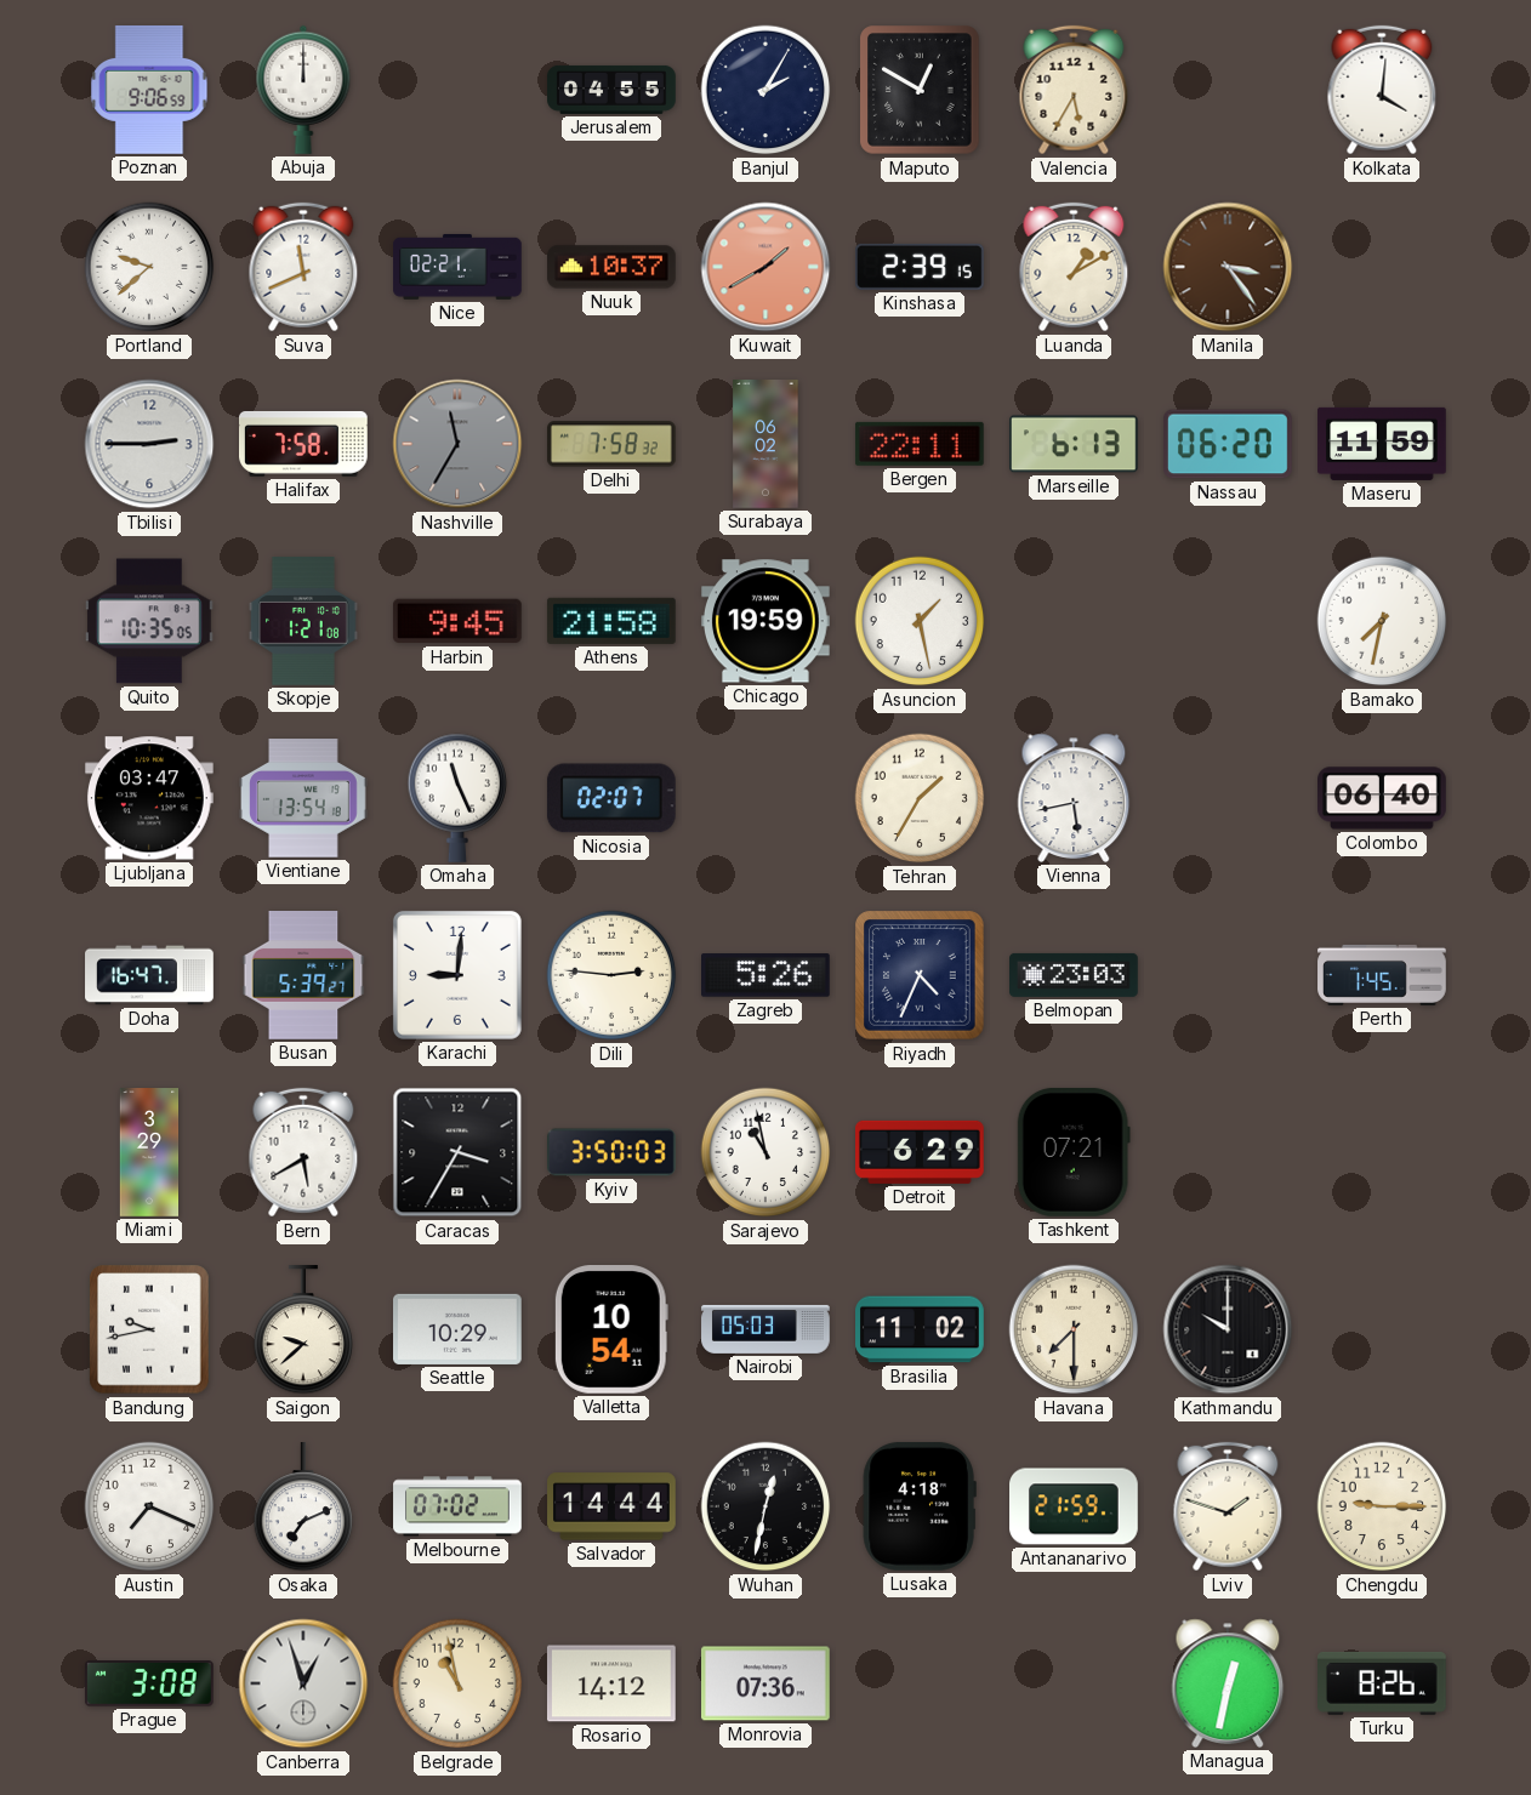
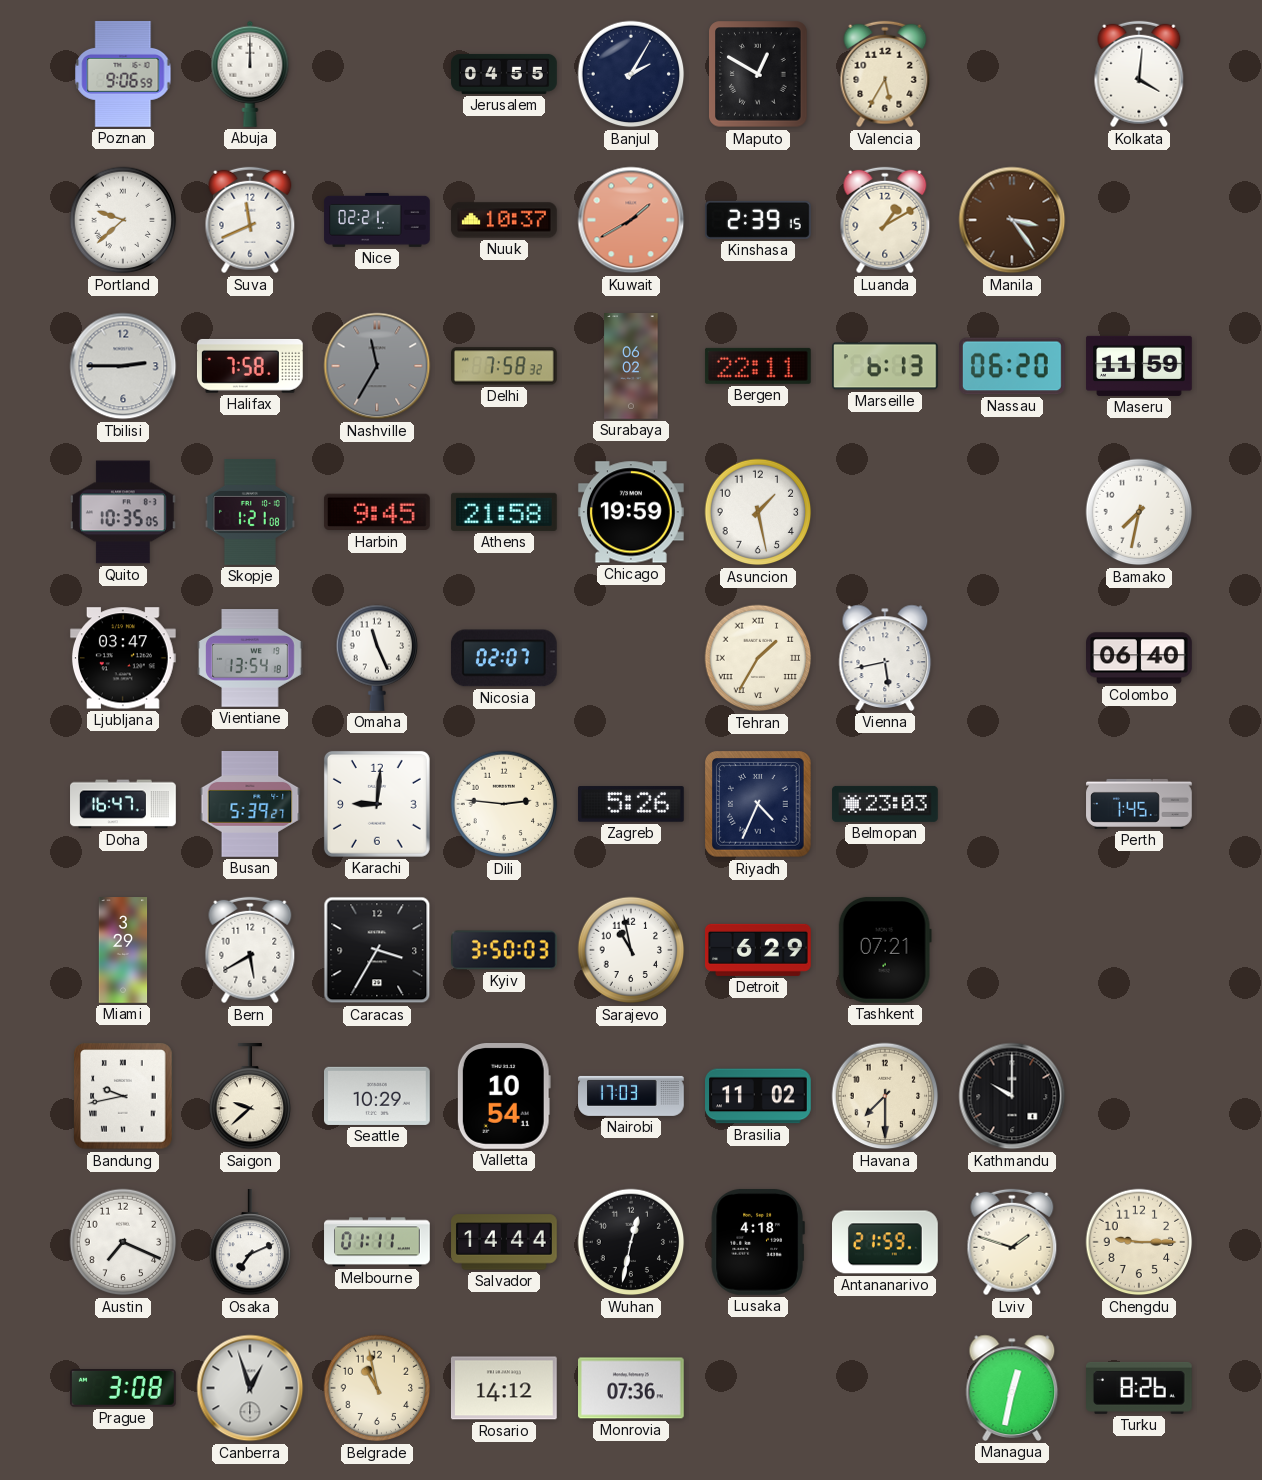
Tehran numerals: Arabic -> Roman
Nairobi: 05:03 -> 17:03
Melbourne: 07:02 -> 01:11
